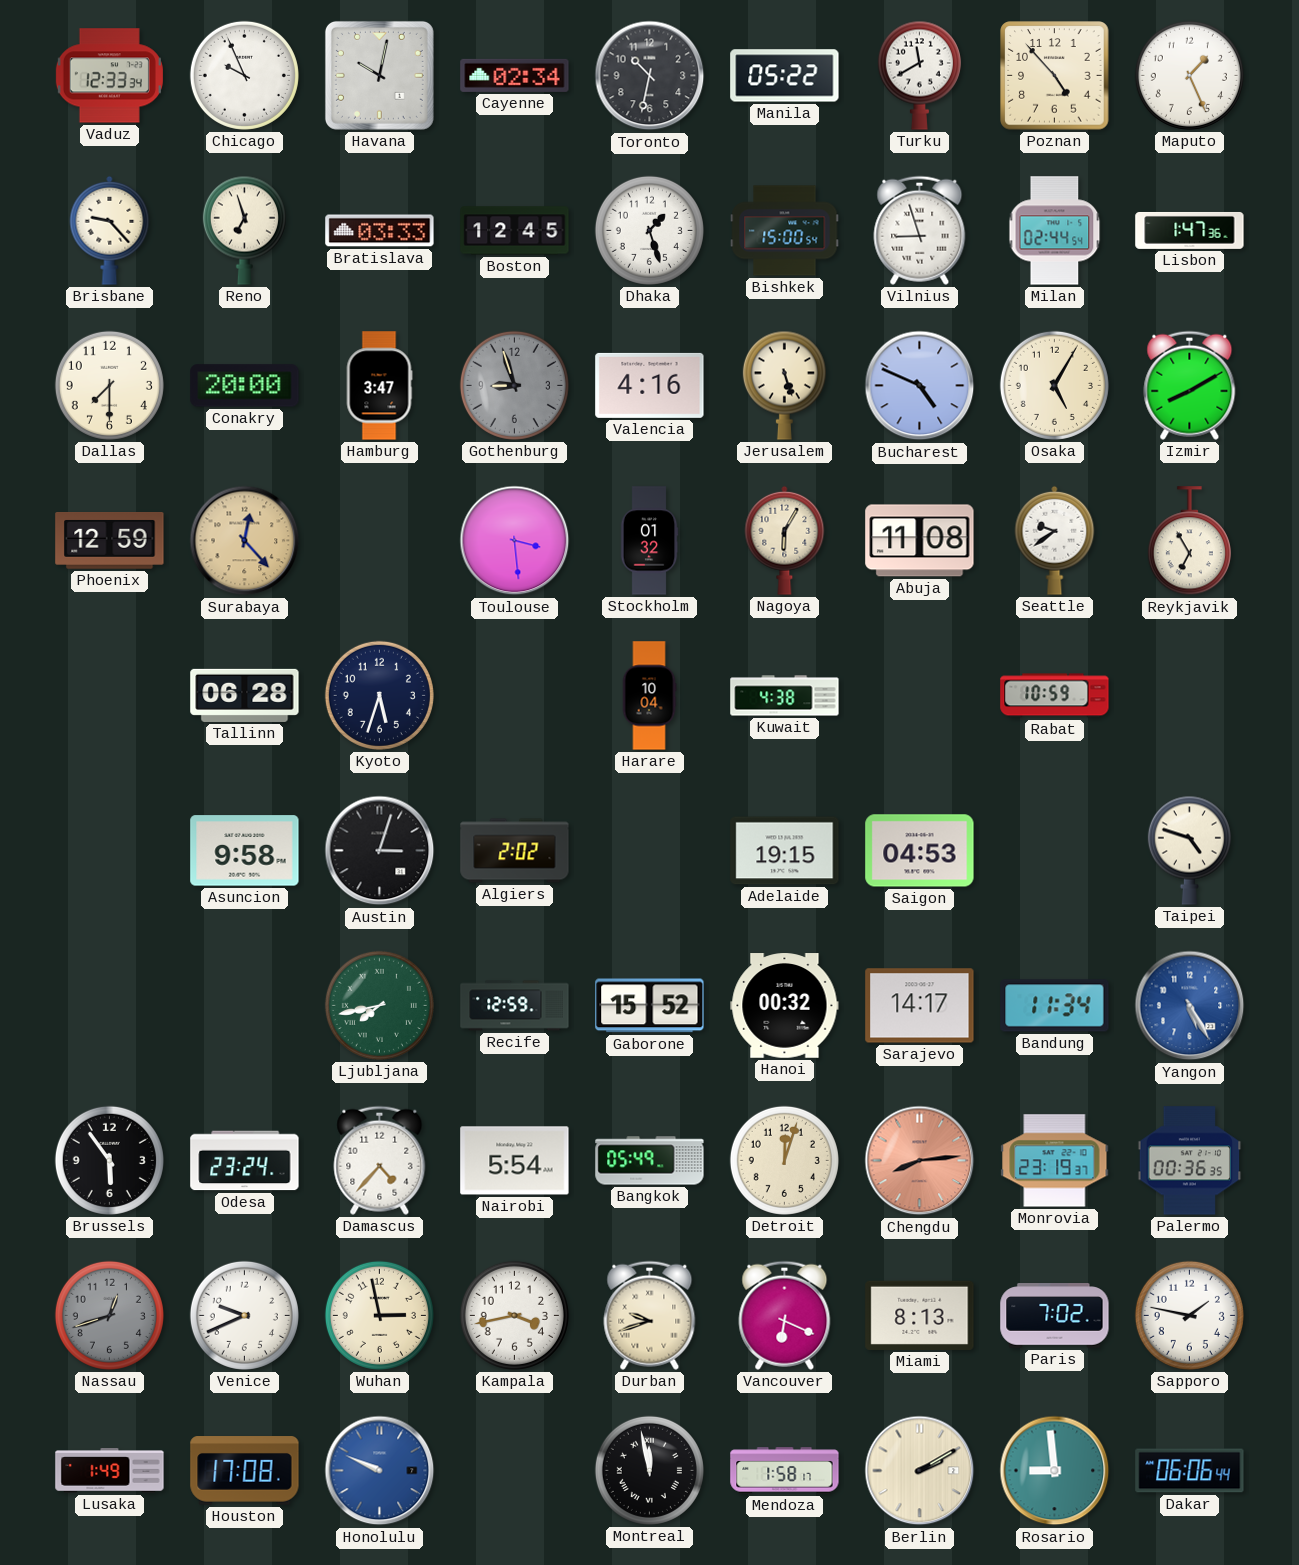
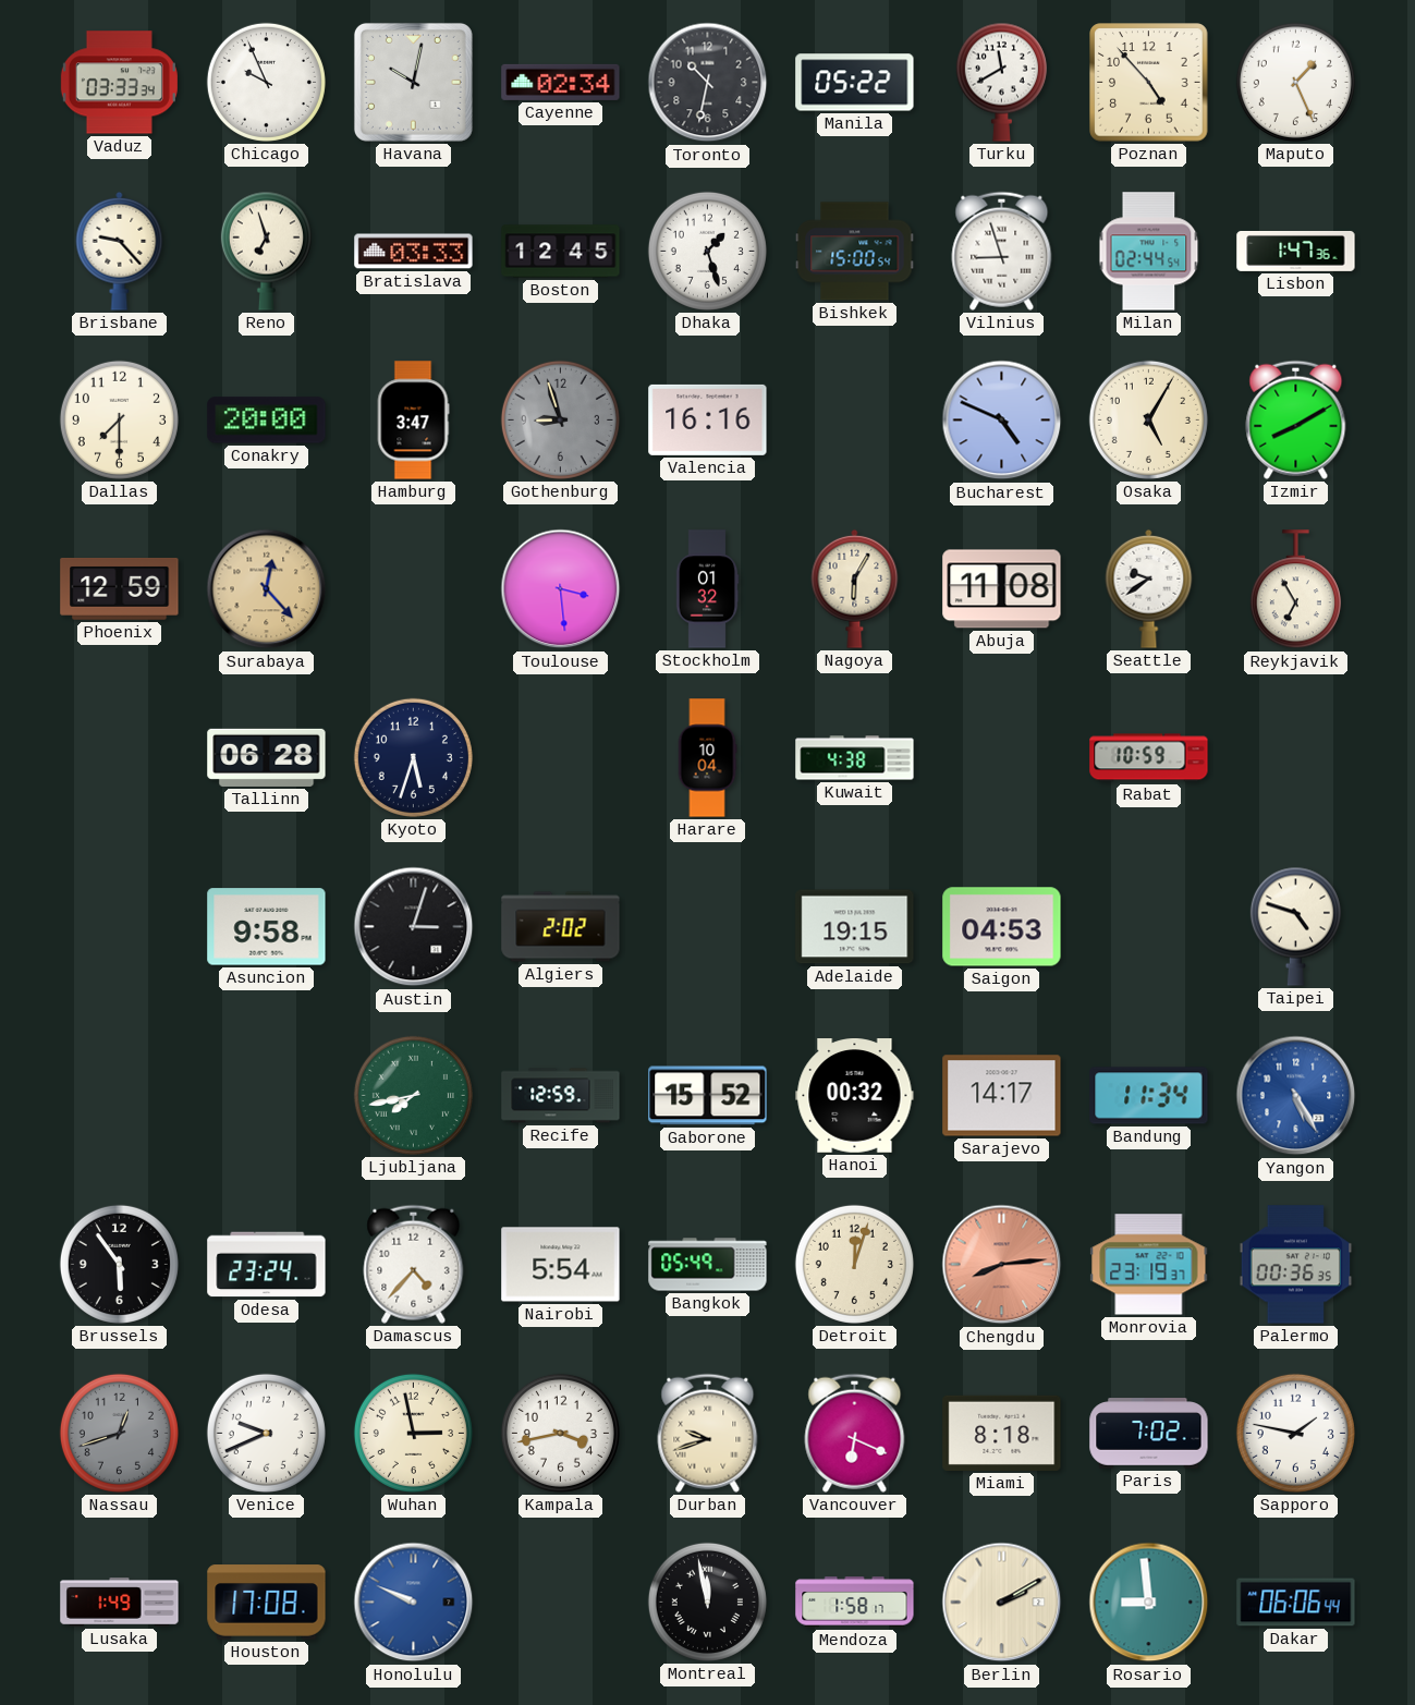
Vaduz: 12:33 -> 03:33
Valencia: 4:16 -> 16:16
Jerusalem: 5:27 -> none
Miami: 8:13 -> 8:18
